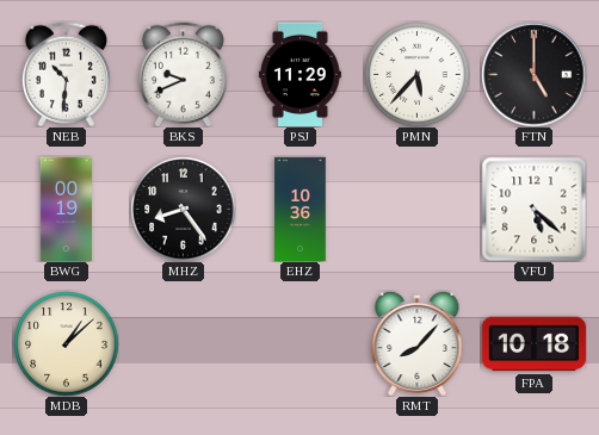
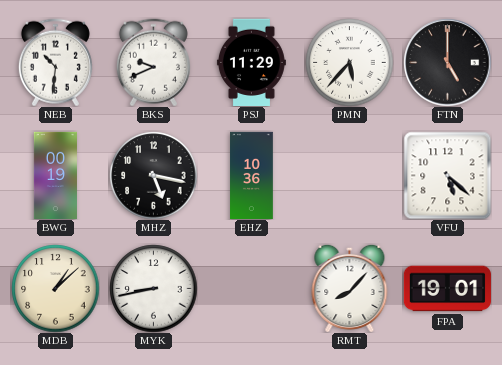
MHZ: 8:24 -> 5:17
MYK: none -> 8:43
FPA: 10:18 -> 19:01
